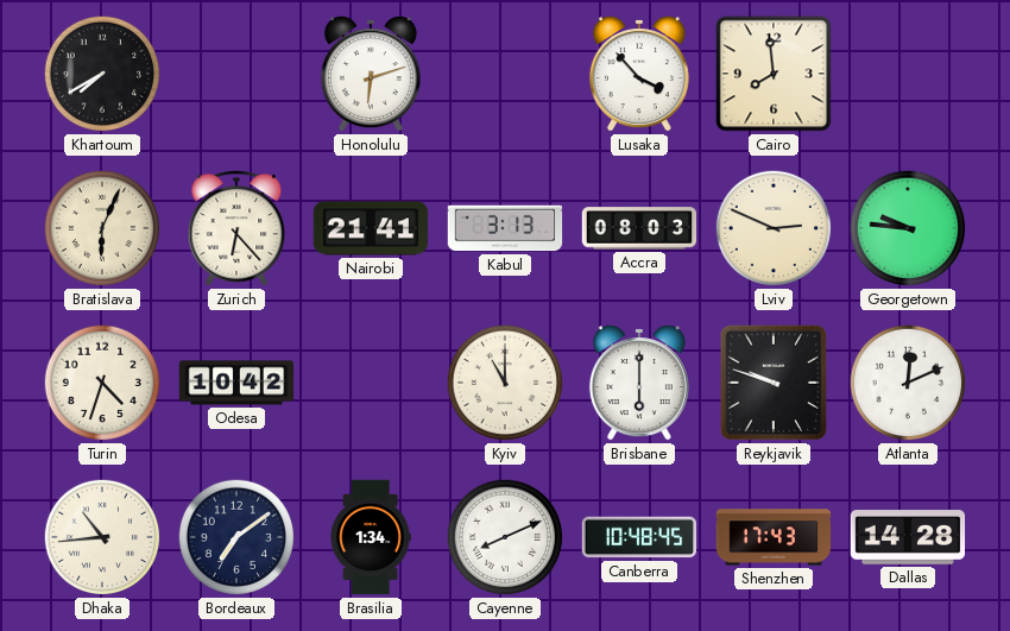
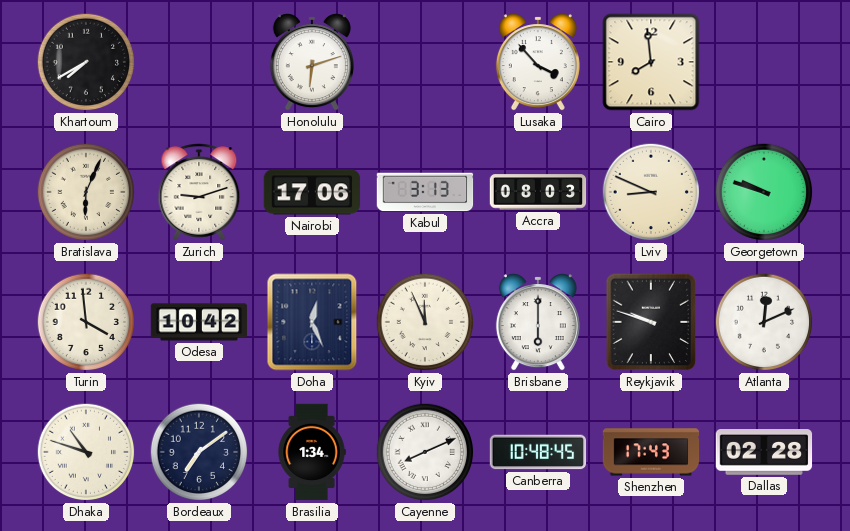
Zurich: 6:23 -> 9:12
Nairobi: 21:41 -> 17:06
Lviv: 2:49 -> 8:49
Georgetown: 9:46 -> 9:48
Turin: 4:33 -> 3:59
Doha: none -> 12:26
Kyiv: 11:00 -> 11:56
Dhaka: 10:44 -> 10:48
Dallas: 14:28 -> 02:28
